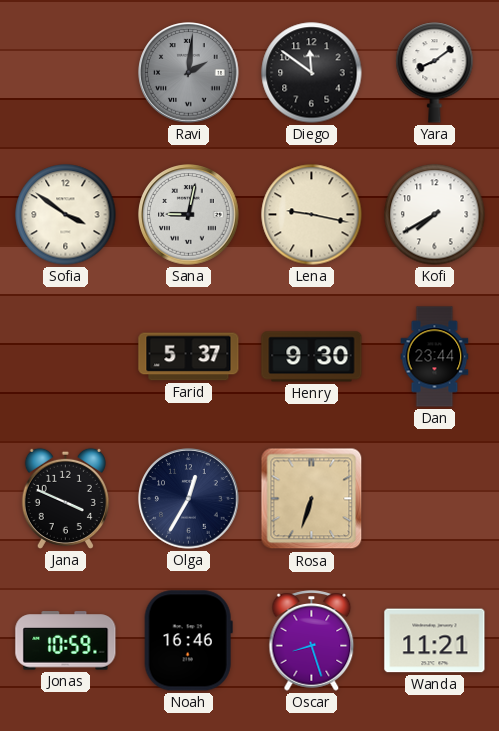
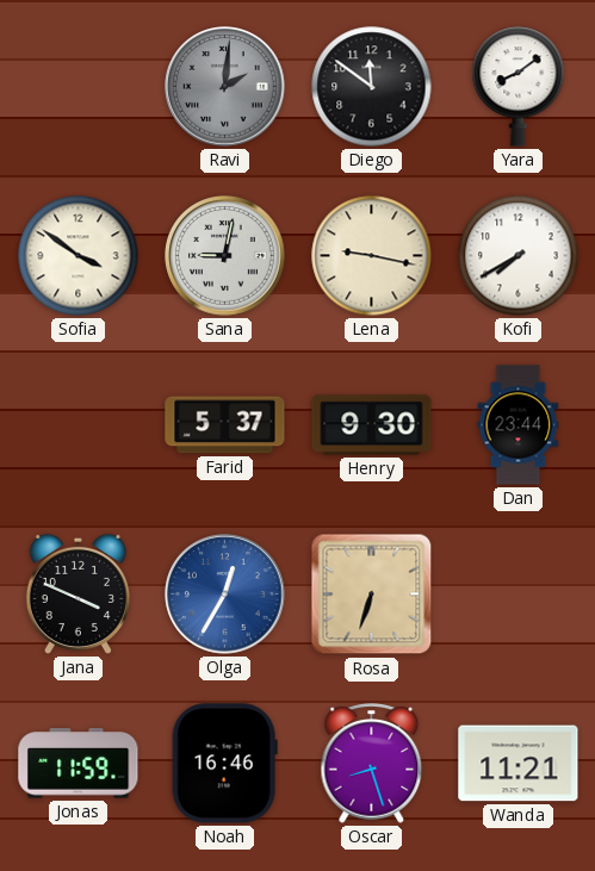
Olga dial: navy -> blue
Jonas: 10:59 -> 11:59
